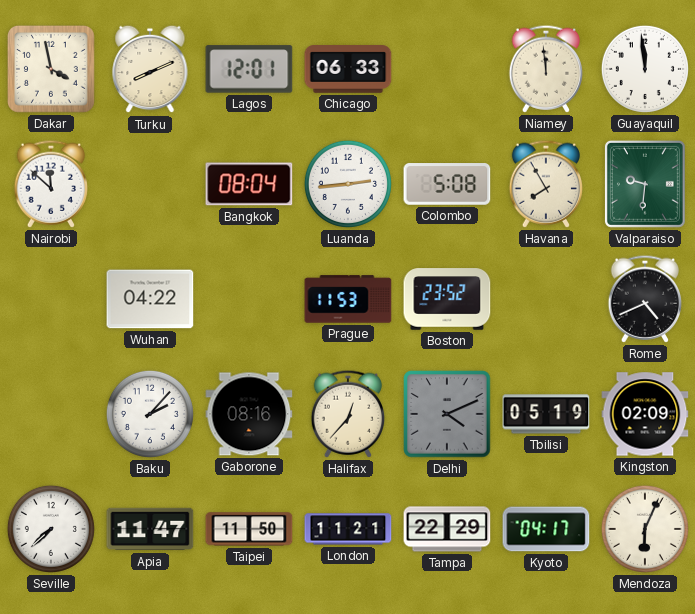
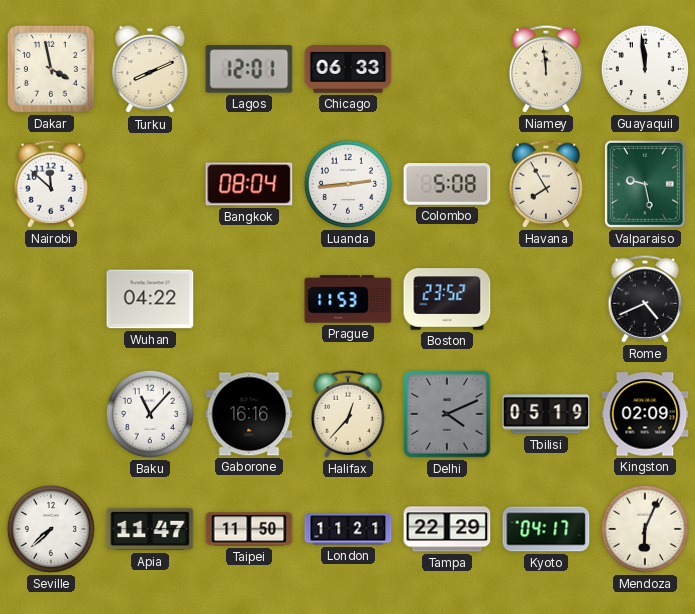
Valparaiso: 9:31 -> 9:28
Baku: 2:07 -> 11:07
Gaborone: 08:16 -> 16:16
